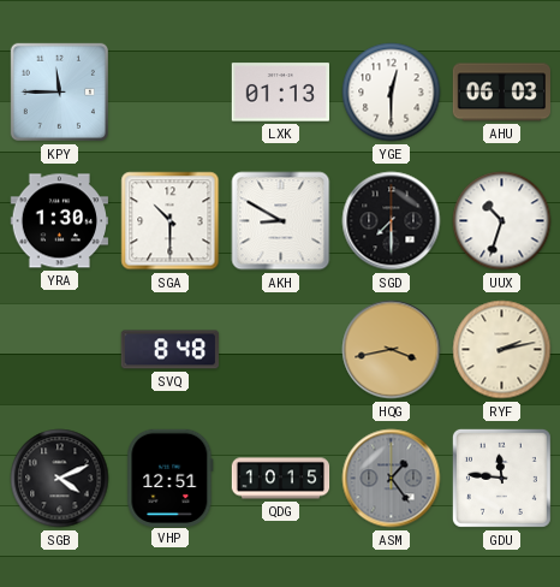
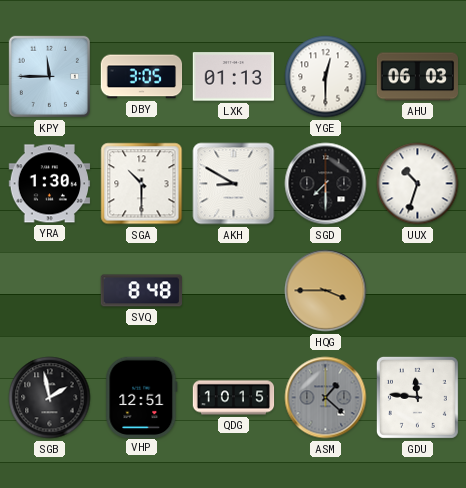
DBY: none -> 3:05
HQG: 3:43 -> 3:45
RYF: 2:13 -> none
SGB: 4:11 -> 1:58
ASM: 1:24 -> 1:22
